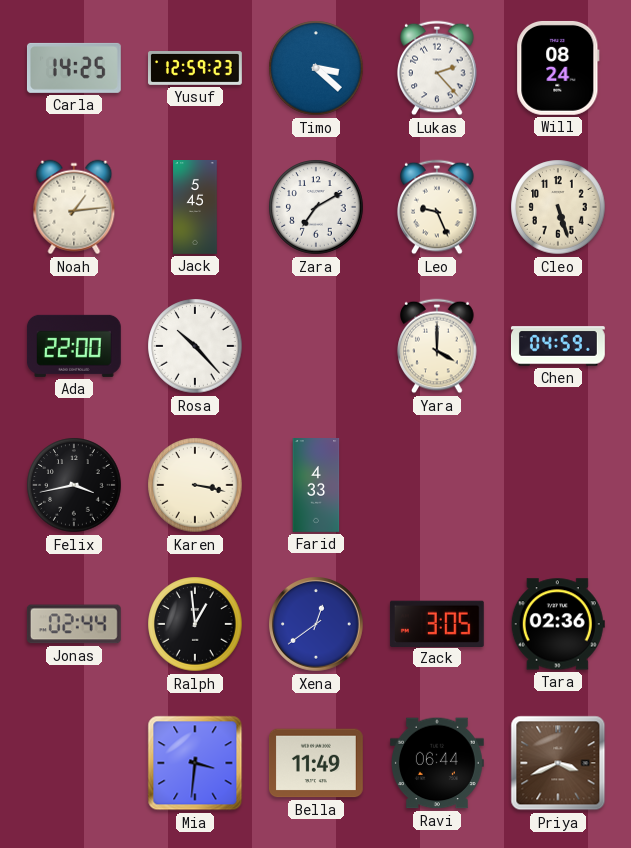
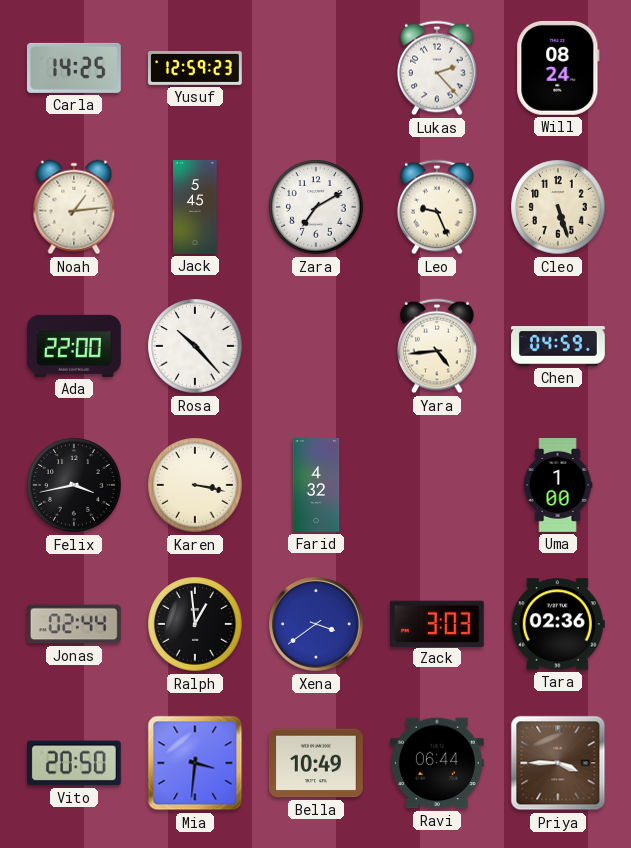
Timo: 3:22 -> none
Yara: 4:00 -> 4:44
Farid: 4:33 -> 4:32
Uma: none -> 1:00
Xena: 12:39 -> 3:39
Zack: 3:05 -> 3:03
Vito: none -> 20:50
Bella: 11:49 -> 10:49
Priya: 3:41 -> 3:45
